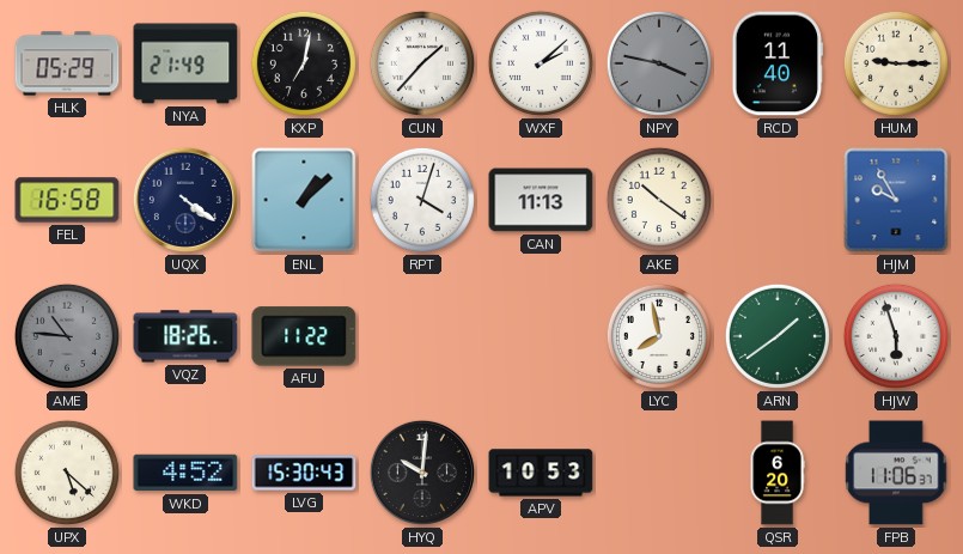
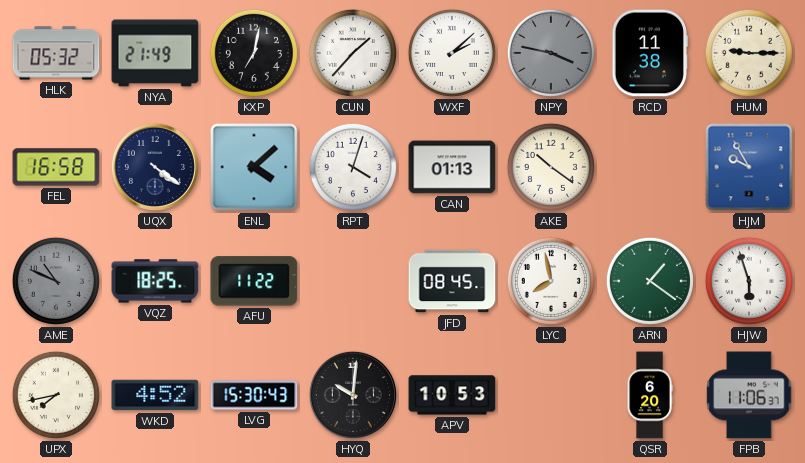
HLK: 05:29 -> 05:32
RCD: 11:40 -> 11:38
ENL: 1:08 -> 4:08
CAN: 11:13 -> 01:13
AME: 10:46 -> 10:49
VQZ: 18:26 -> 18:25
JFD: none -> 08:45
ARN: 1:39 -> 1:21
UPX: 5:22 -> 7:43
